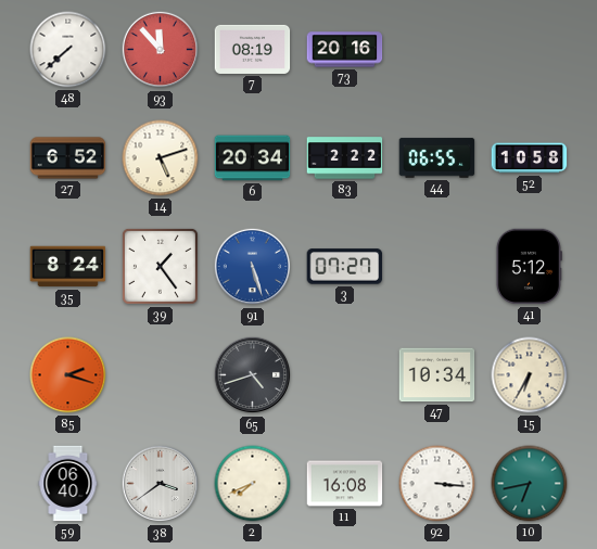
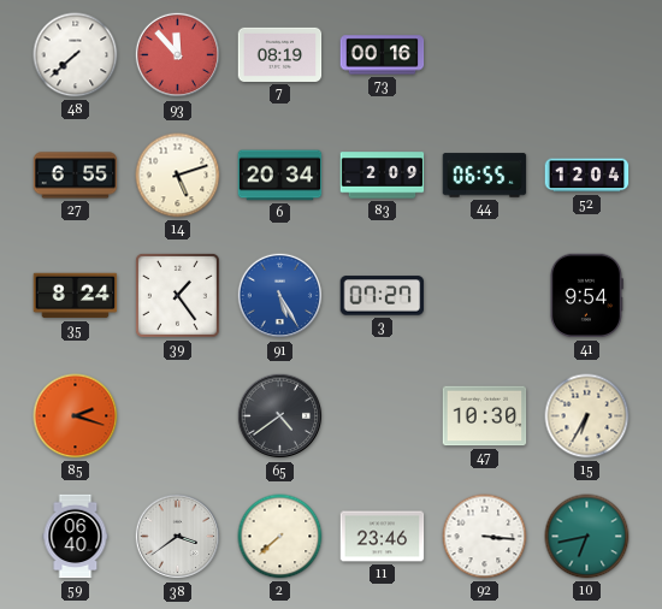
73: 20:16 -> 00:16
27: 6:52 -> 6:55
83: 2:22 -> 2:09
52: 10:58 -> 12:04
91: 5:27 -> 5:25
41: 5:12 -> 9:54
65: 4:42 -> 4:39
47: 10:34 -> 10:30
2: 7:41 -> 7:38
11: 16:08 -> 23:46
